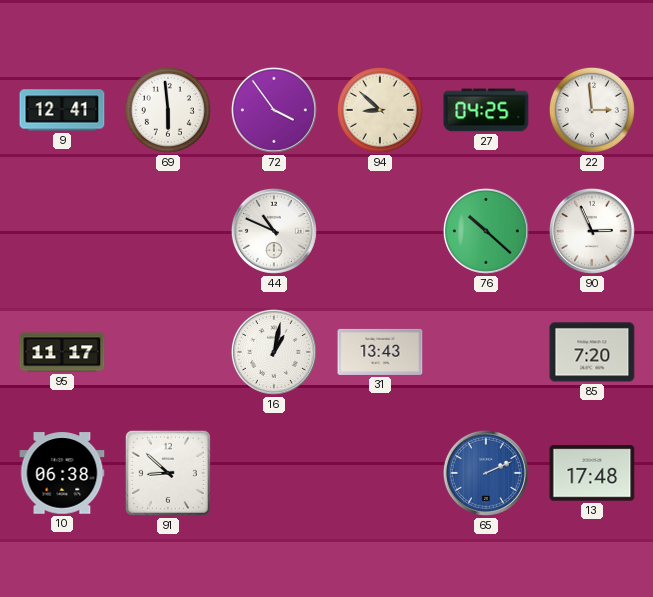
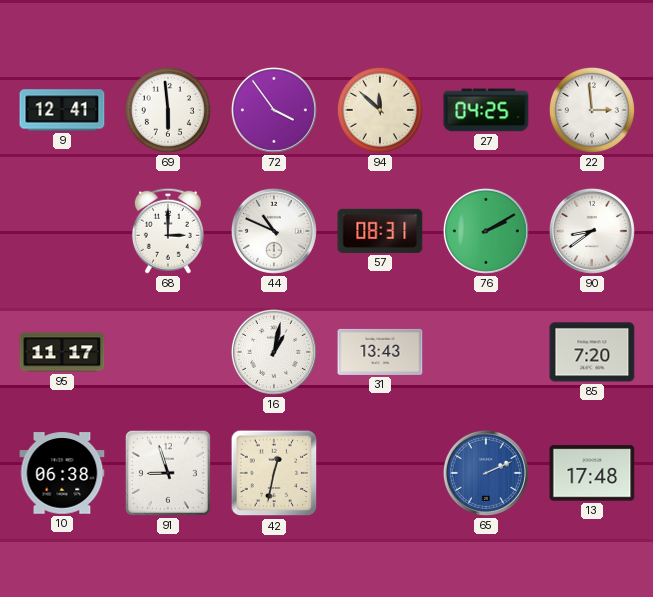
94: 8:52 -> 11:52
68: none -> 3:00
57: none -> 08:31
76: 10:22 -> 2:10
90: 2:56 -> 8:39
91: 8:52 -> 8:57
42: none -> 12:32
